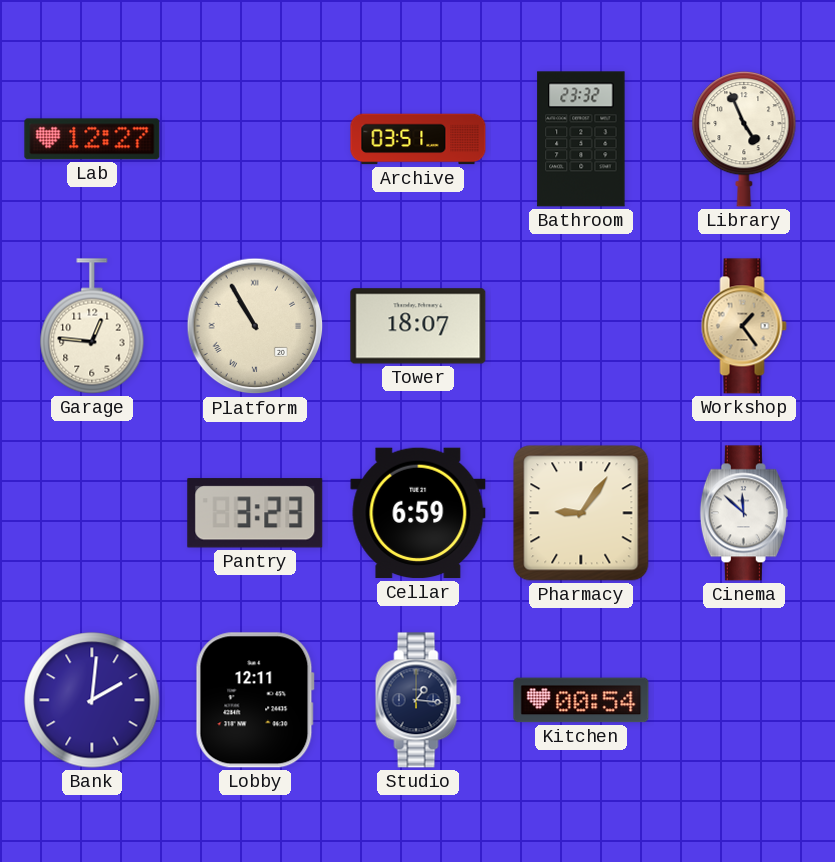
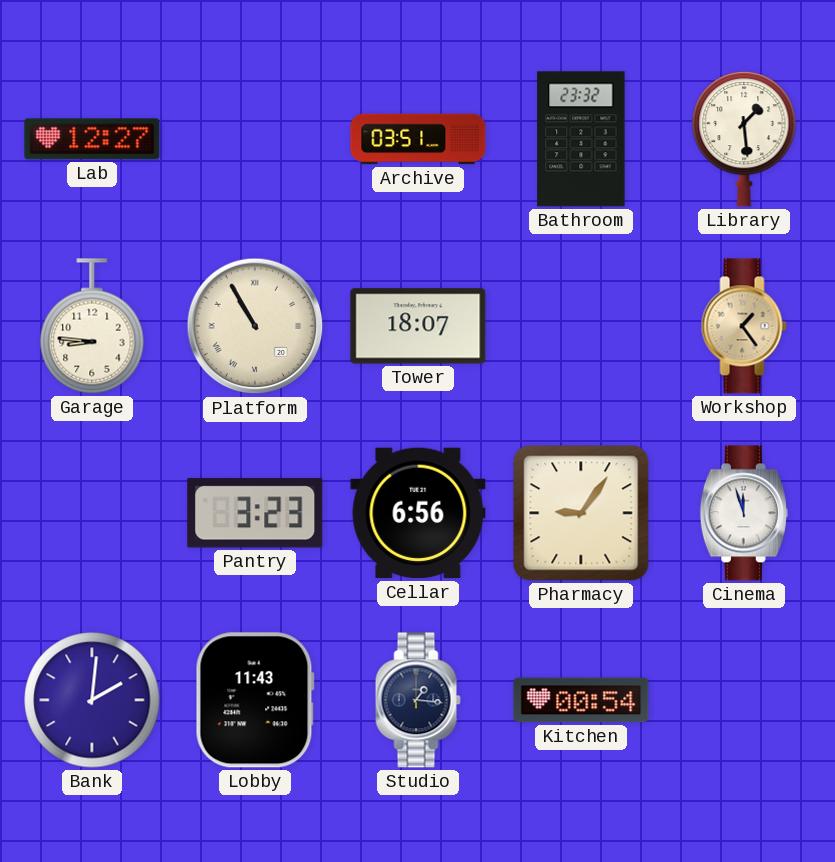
Library: 4:56 -> 1:29
Garage: 12:46 -> 8:46
Cellar: 6:59 -> 6:56
Cinema: 11:52 -> 11:57
Lobby: 12:11 -> 11:43
